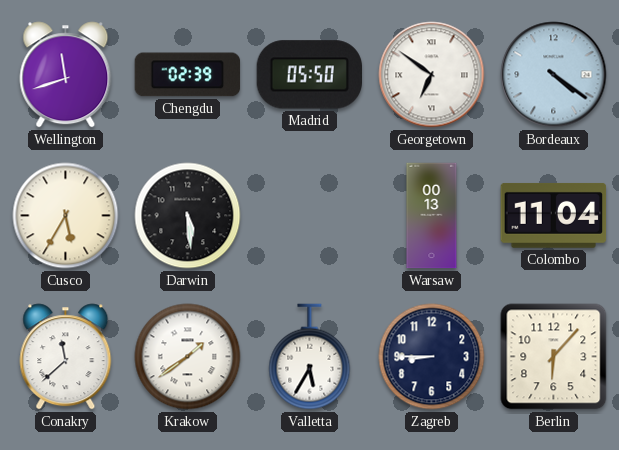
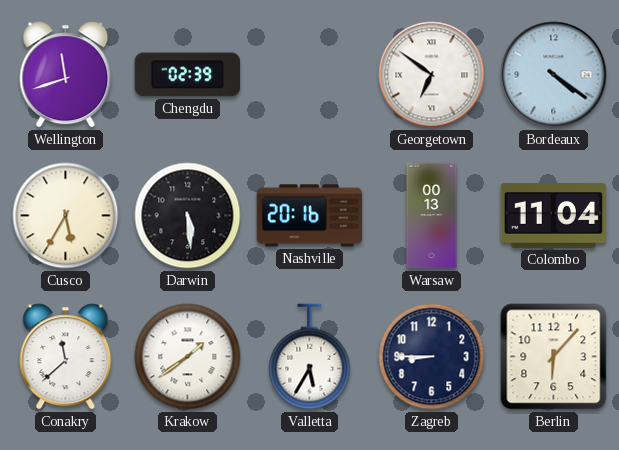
Madrid: 05:50 -> none
Nashville: none -> 20:16
